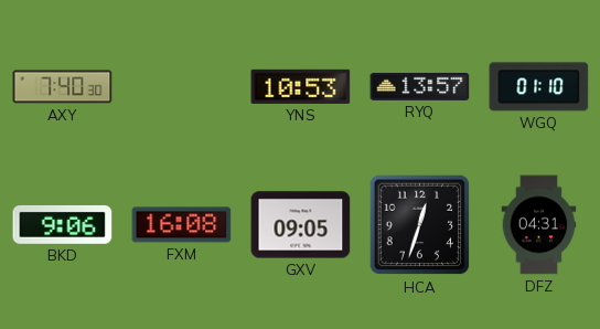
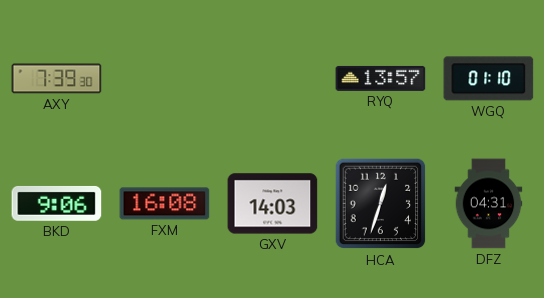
AXY: 7:40 -> 7:39
YNS: 10:53 -> none
GXV: 09:05 -> 14:03
